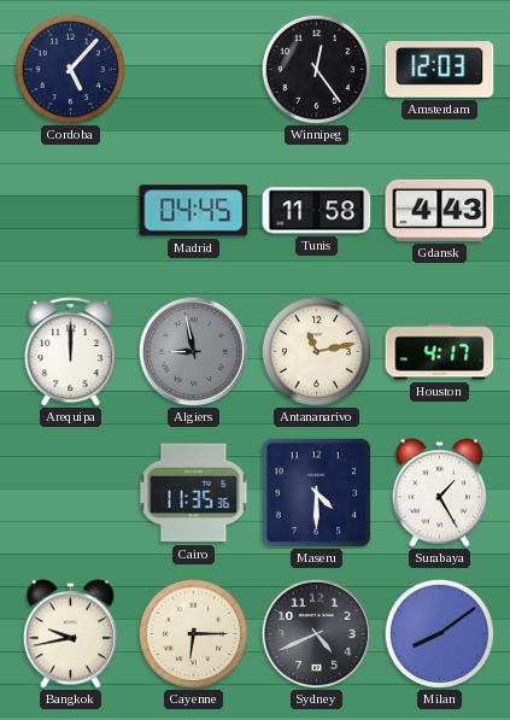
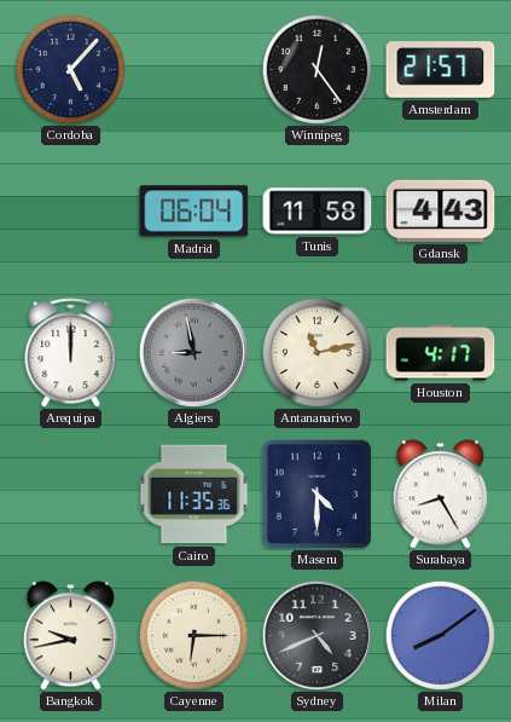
Amsterdam: 12:03 -> 21:57
Madrid: 04:45 -> 06:04
Surabaya: 1:25 -> 8:25
